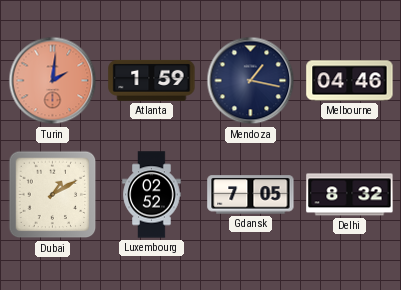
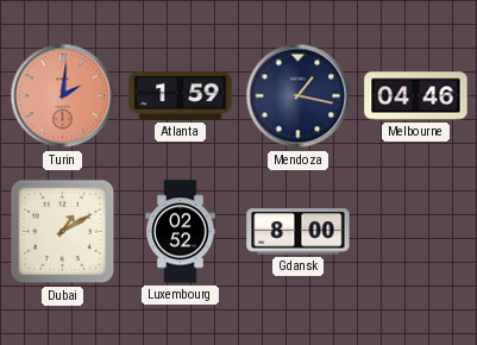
Gdansk: 7:05 -> 8:00
Delhi: 8:32 -> none
